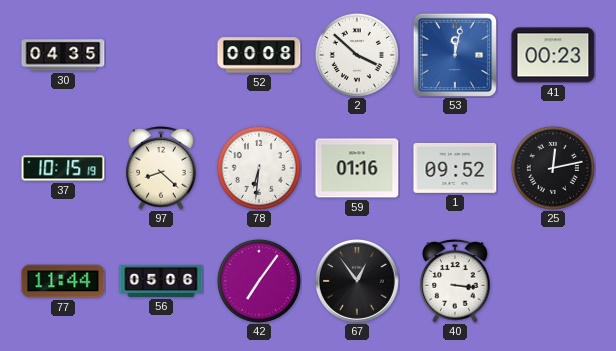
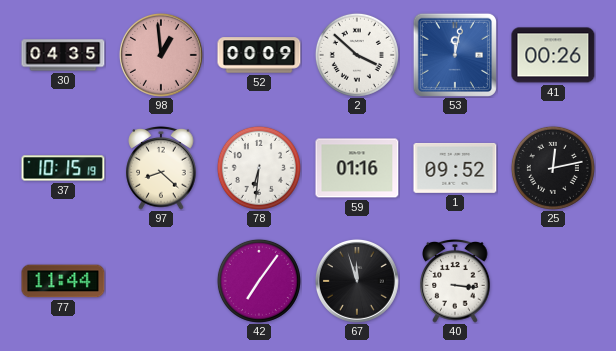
98: none -> 12:59
52: 00:08 -> 00:09
41: 00:23 -> 00:26
56: 05:06 -> none
67: 12:54 -> 11:57
